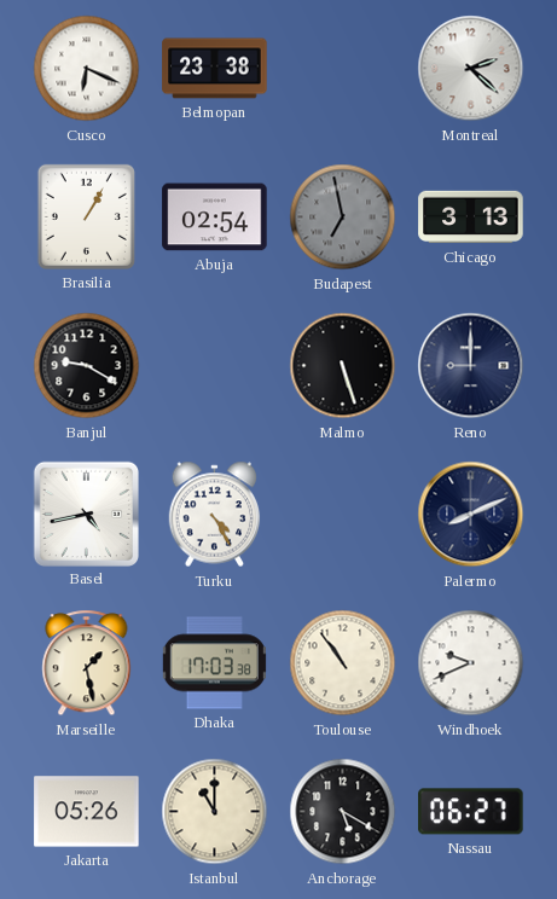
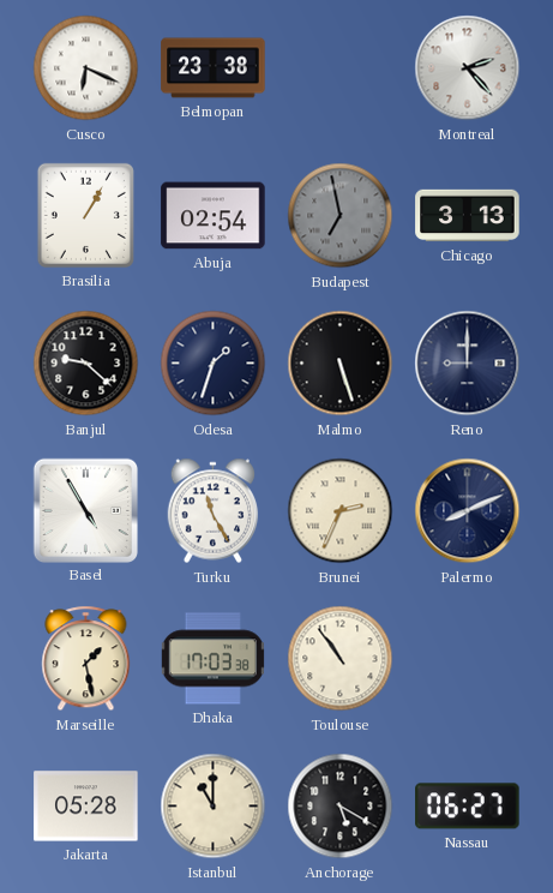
Montreal: 2:22 -> 2:23
Banjul: 9:20 -> 9:22
Odesa: none -> 1:33
Basel: 4:43 -> 4:55
Turku: 4:25 -> 11:25
Brunei: none -> 2:34
Windhoek: 9:41 -> none
Jakarta: 05:26 -> 05:28
